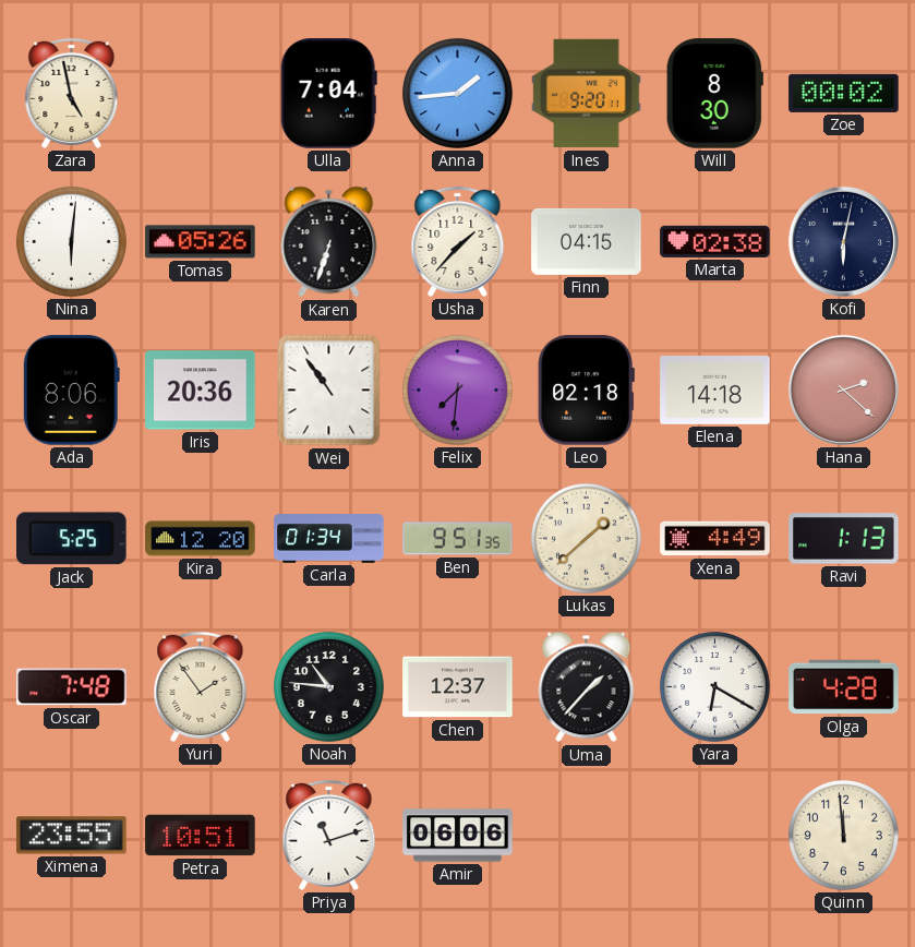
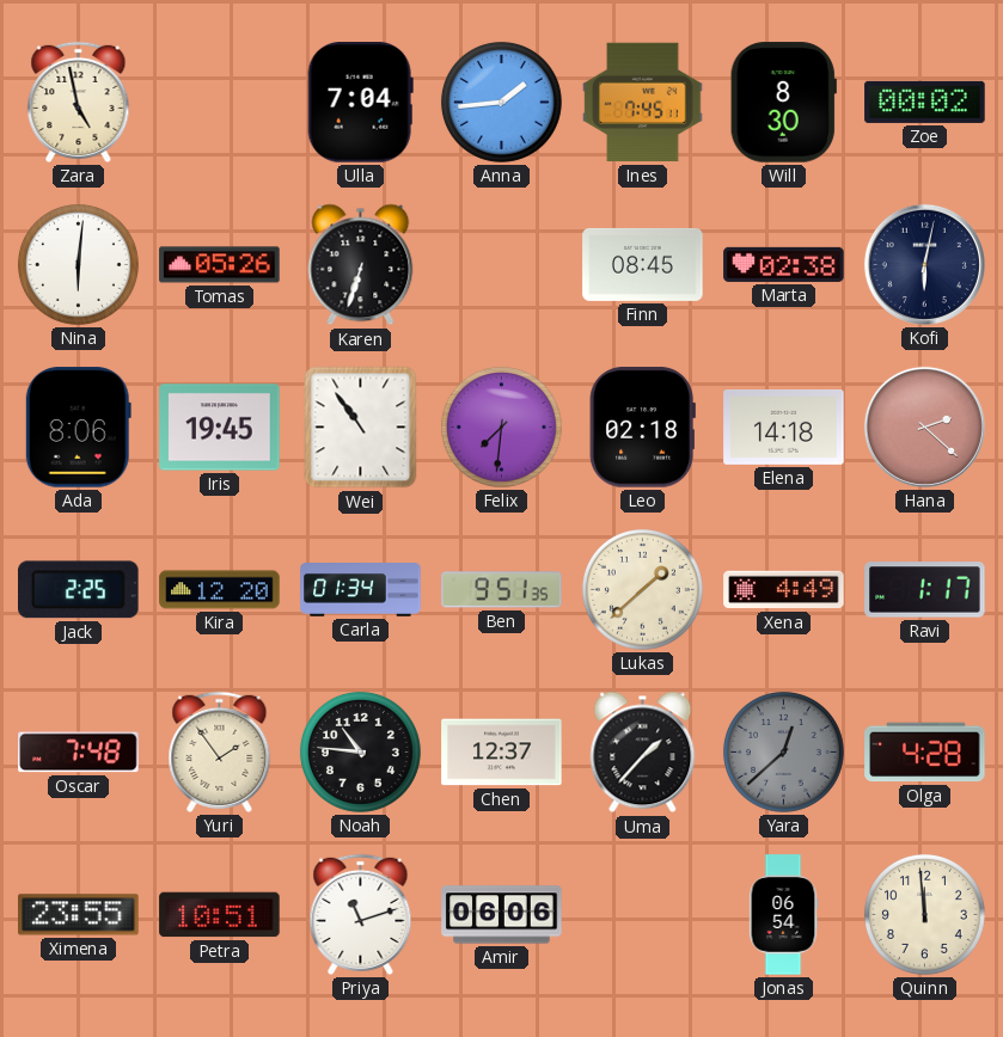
Ines: 9:20 -> 7:45
Usha: 1:37 -> none
Finn: 04:15 -> 08:45
Iris: 20:36 -> 19:45
Jack: 5:25 -> 2:25
Ravi: 1:13 -> 1:17
Yara: 6:20 -> 12:38
Yara dial: white -> grey
Jonas: none -> 06:54
